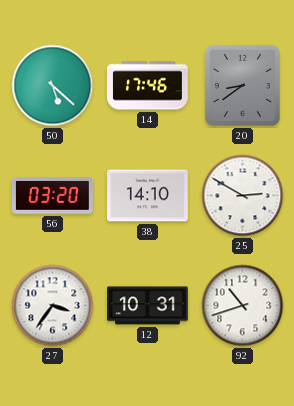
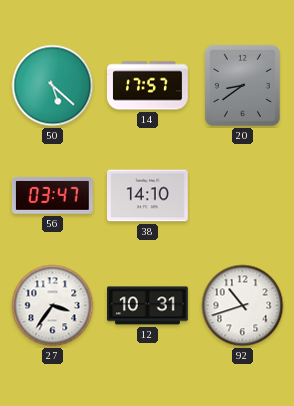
14: 17:46 -> 17:57
56: 03:20 -> 03:47
25: 2:50 -> none
